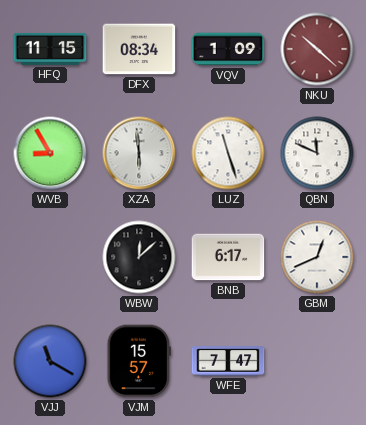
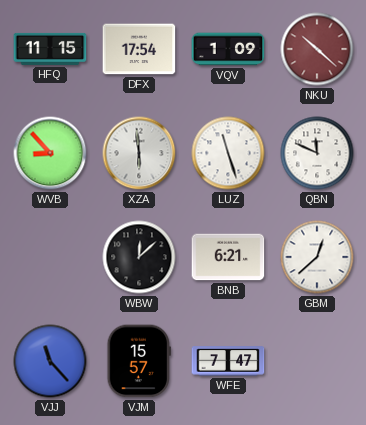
DFX: 08:34 -> 17:54
WVB: 8:55 -> 8:53
BNB: 6:17 -> 6:21
GBM: 12:41 -> 12:38
VJJ: 11:20 -> 11:23
